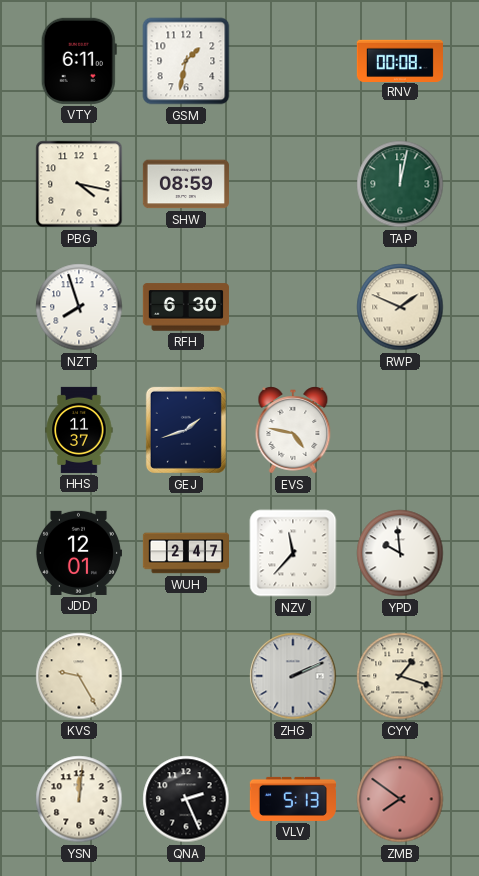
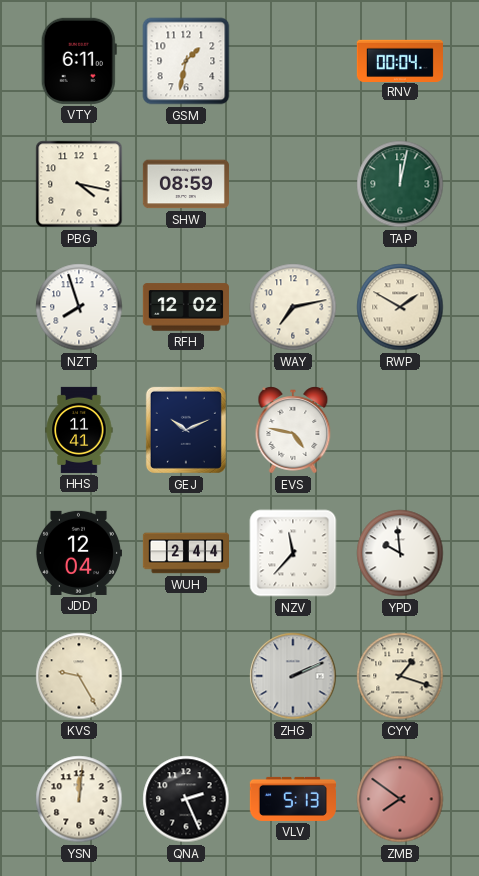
RNV: 00:08 -> 00:04
RFH: 6:30 -> 12:02
WAY: none -> 7:13
RWP: 1:49 -> 1:50
HHS: 11:37 -> 11:41
GEJ: 1:42 -> 10:11
JDD: 12:01 -> 12:04
WUH: 2:47 -> 2:44
